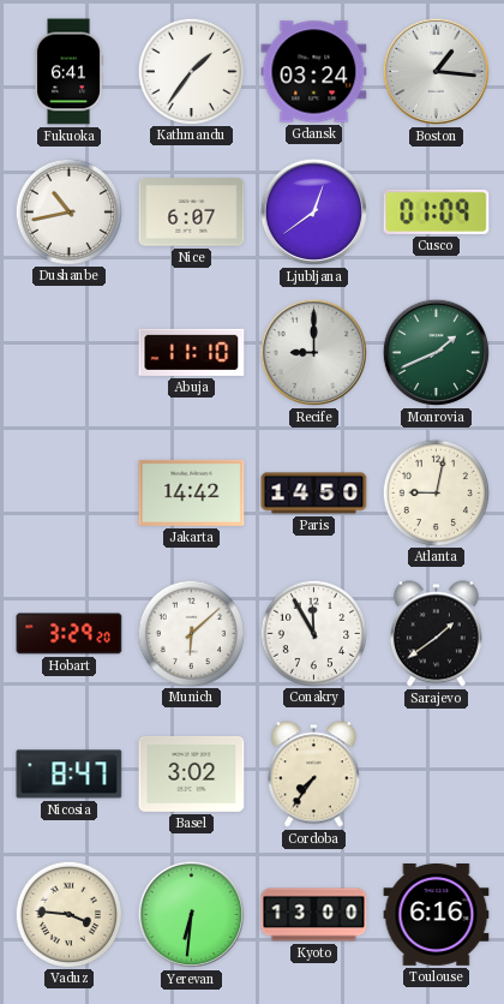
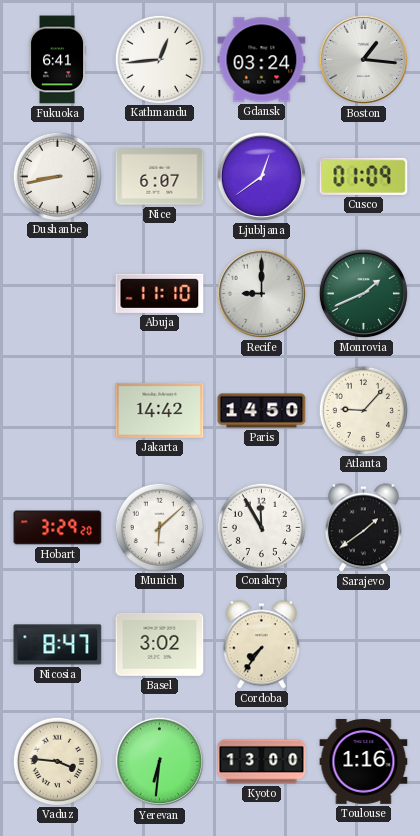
Kathmandu: 1:36 -> 12:44
Dushanbe: 10:43 -> 8:43
Atlanta: 9:02 -> 9:07
Toulouse: 6:16 -> 1:16
